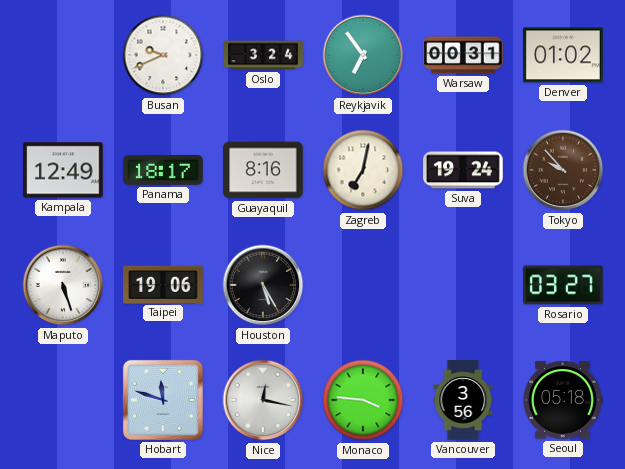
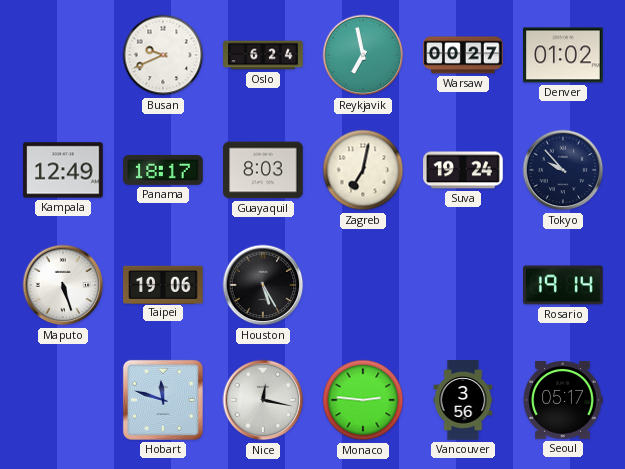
Oslo: 3:24 -> 6:24
Reykjavik: 6:54 -> 6:58
Warsaw: 00:31 -> 00:27
Guayaquil: 8:16 -> 8:03
Tokyo dial: brown -> navy
Rosario: 03:27 -> 19:14
Monaco: 3:46 -> 2:46
Seoul: 05:18 -> 05:17
